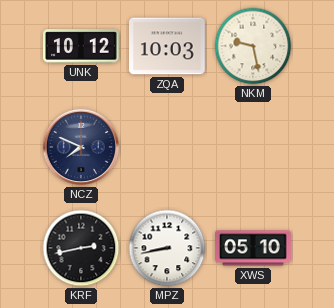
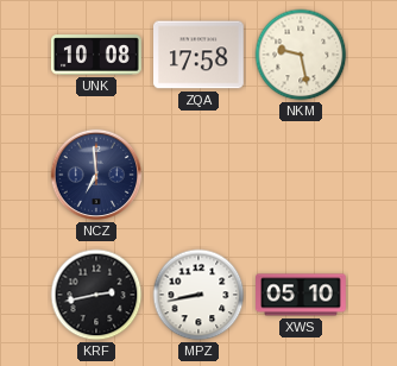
UNK: 10:12 -> 10:08
ZQA: 10:03 -> 17:58
NCZ: 7:49 -> 6:59
